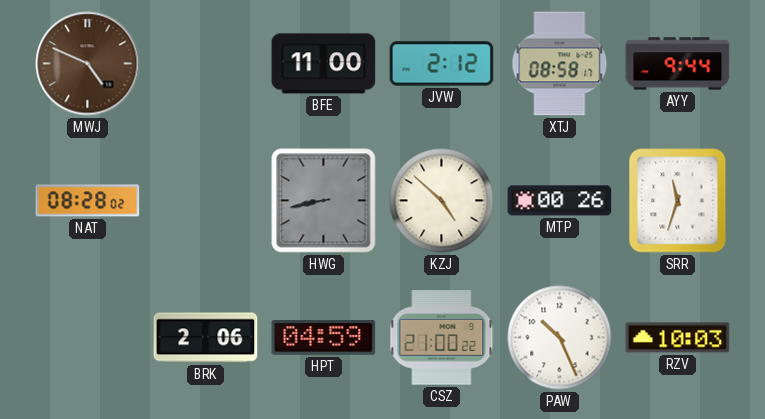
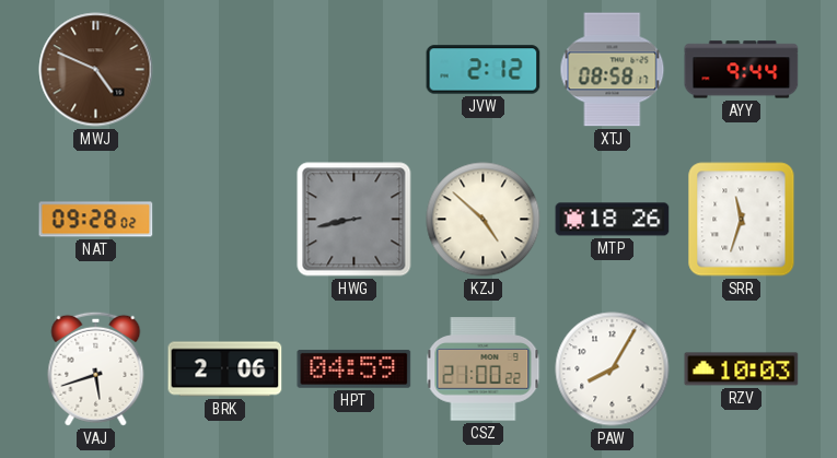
BFE: 11:00 -> none
NAT: 08:28 -> 09:28
MTP: 00:26 -> 18:26
VAJ: none -> 5:42
PAW: 10:26 -> 8:05
